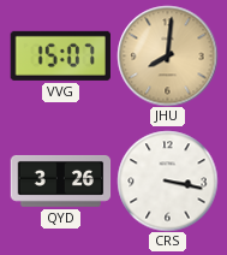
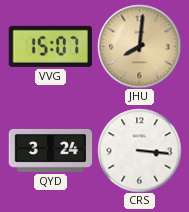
QYD: 3:26 -> 3:24
CRS: 3:17 -> 3:16
